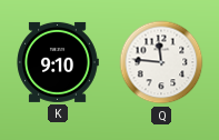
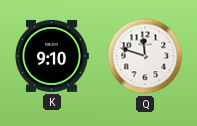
Q: 11:46 -> 11:48
